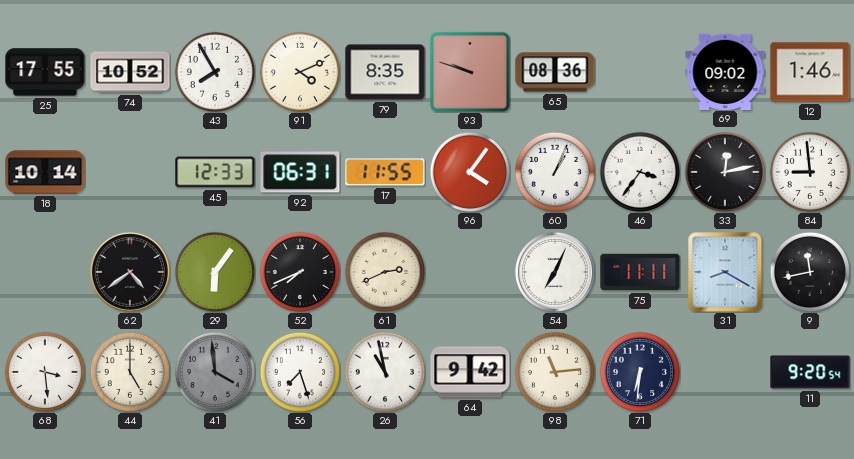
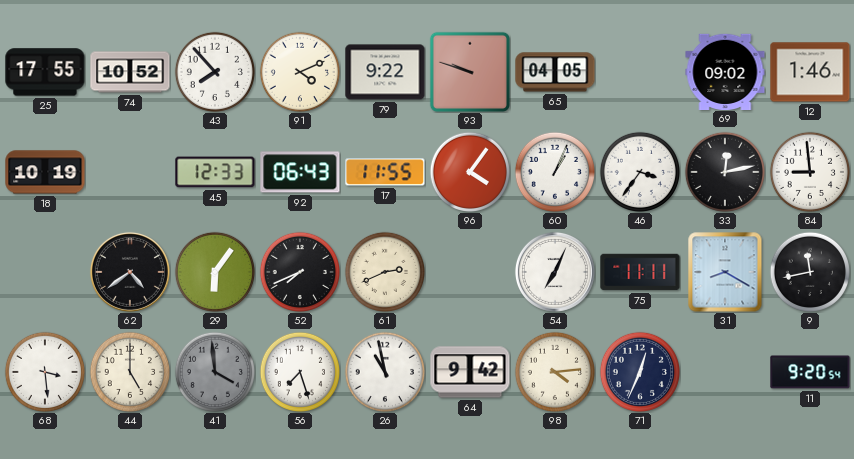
43: 7:55 -> 7:53
79: 8:35 -> 9:22
65: 08:36 -> 04:05
18: 10:14 -> 10:19
92: 06:31 -> 06:43
98: 11:14 -> 4:14
71: 6:31 -> 12:34
